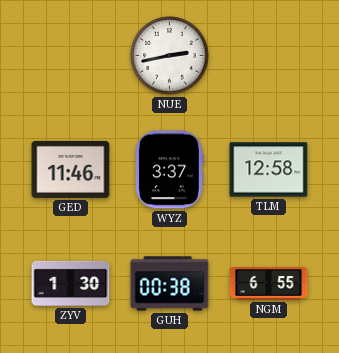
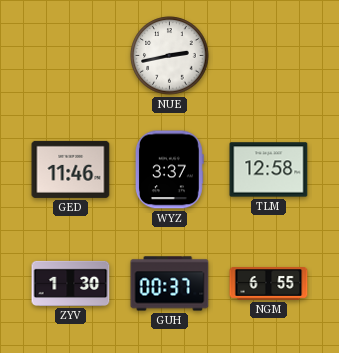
GUH: 00:38 -> 00:37
